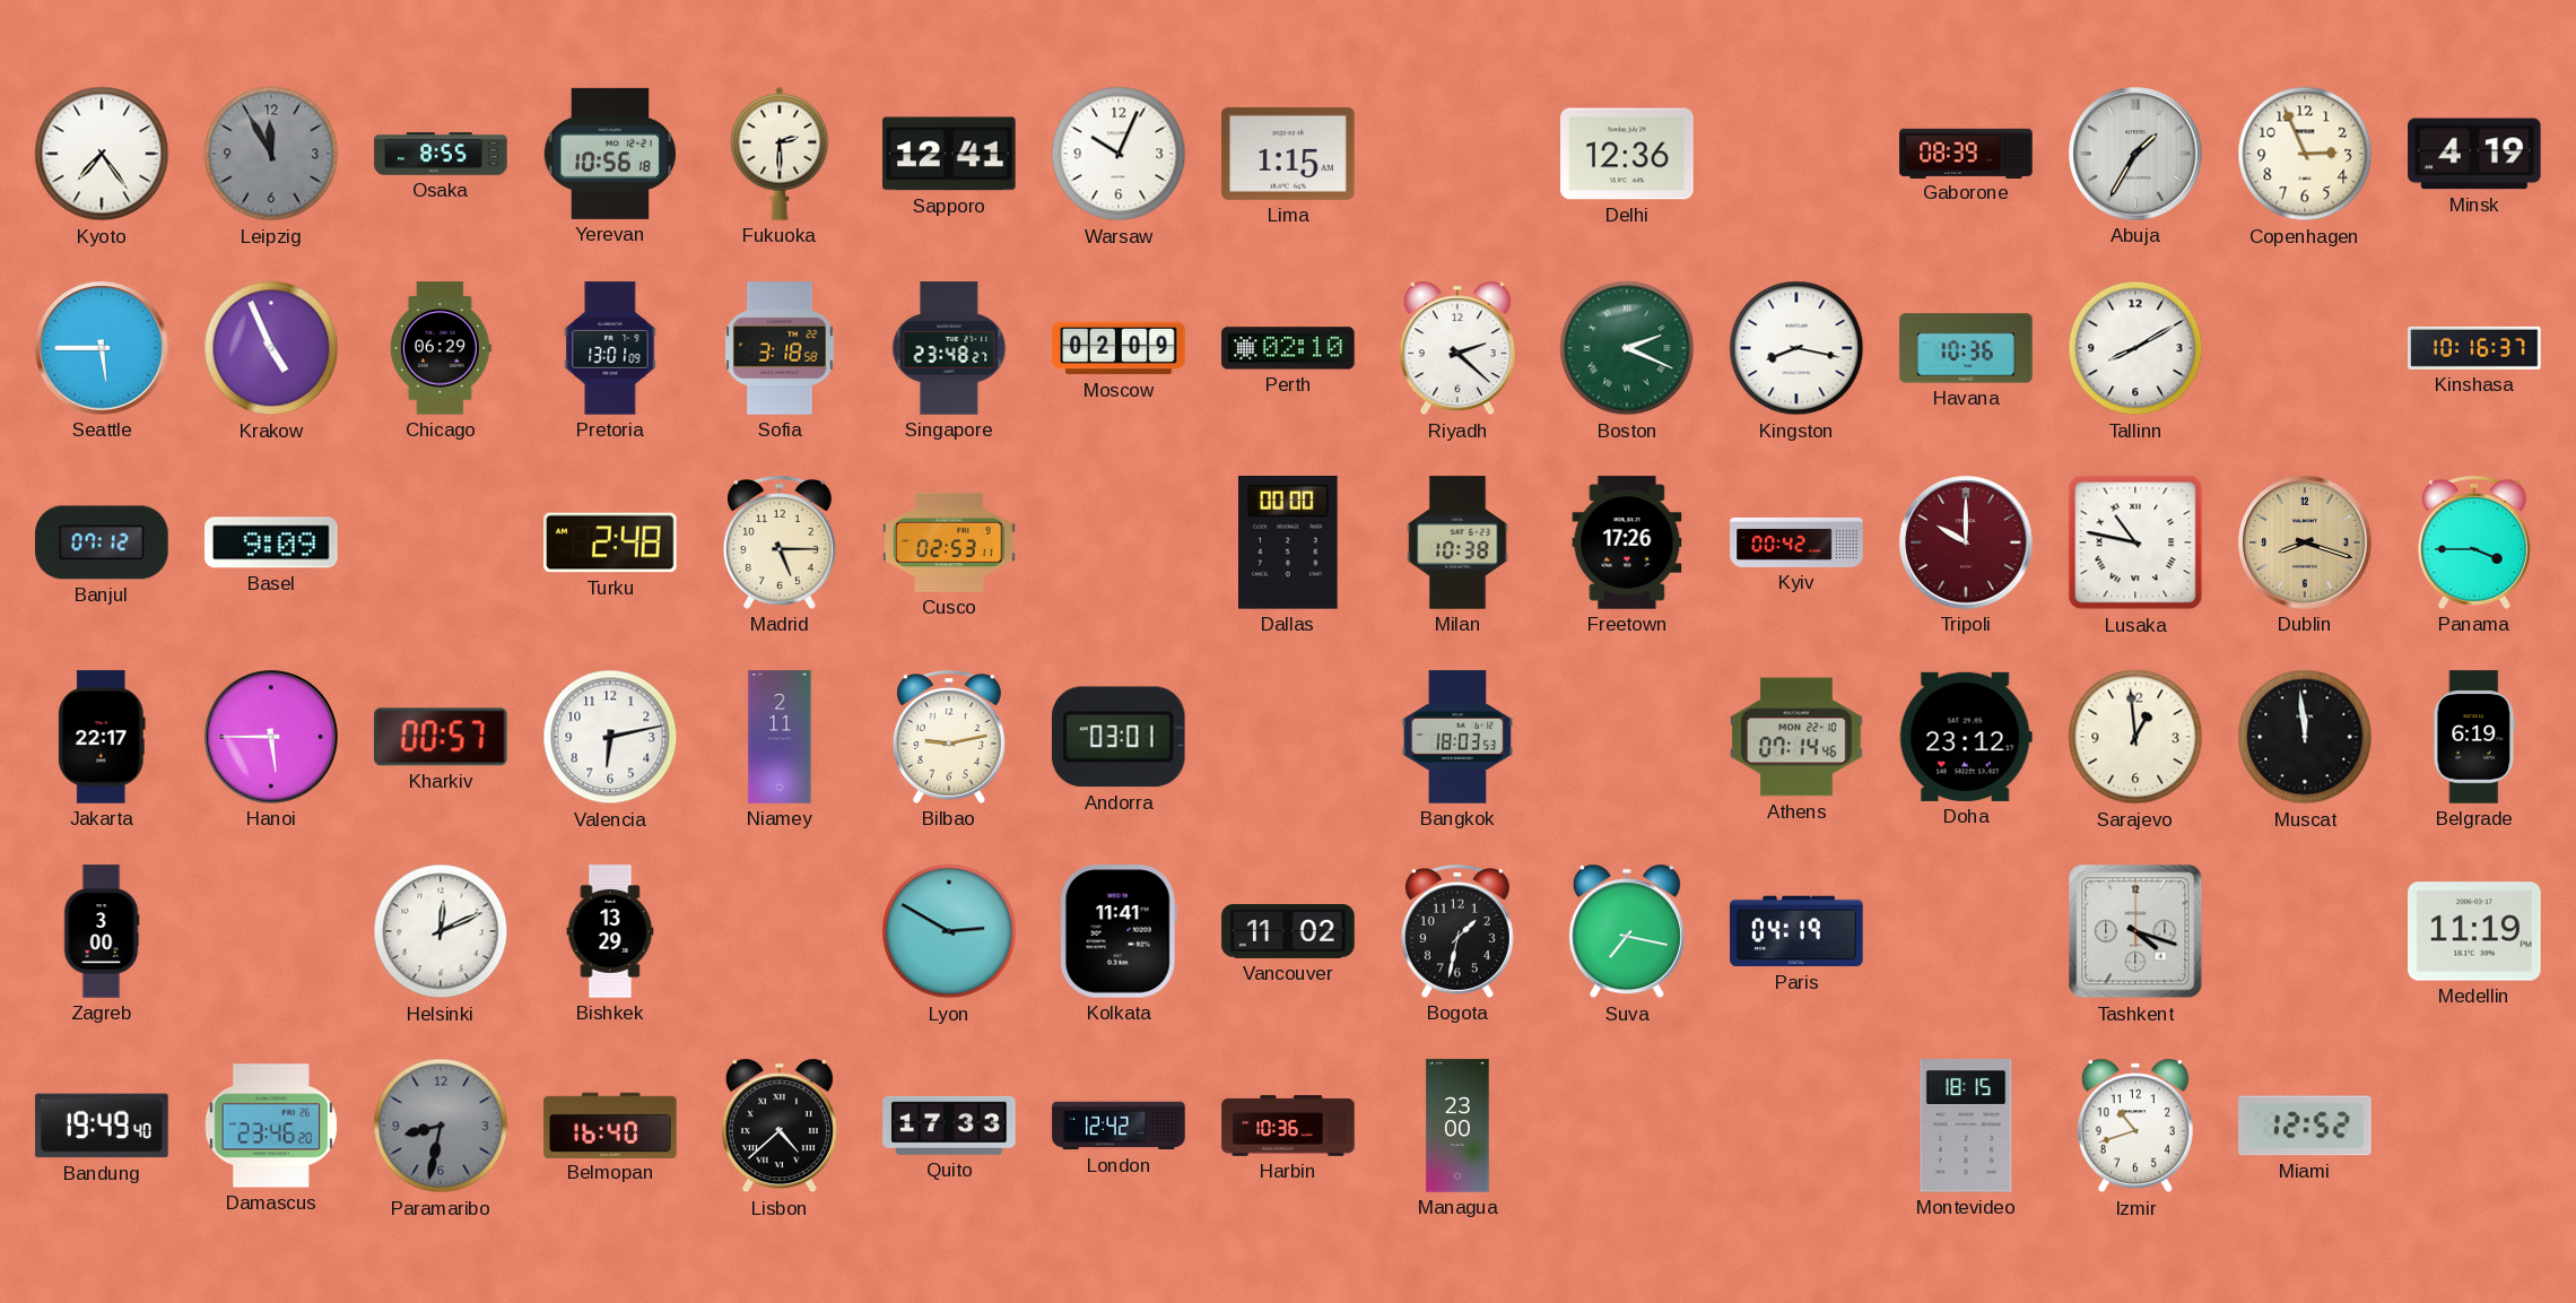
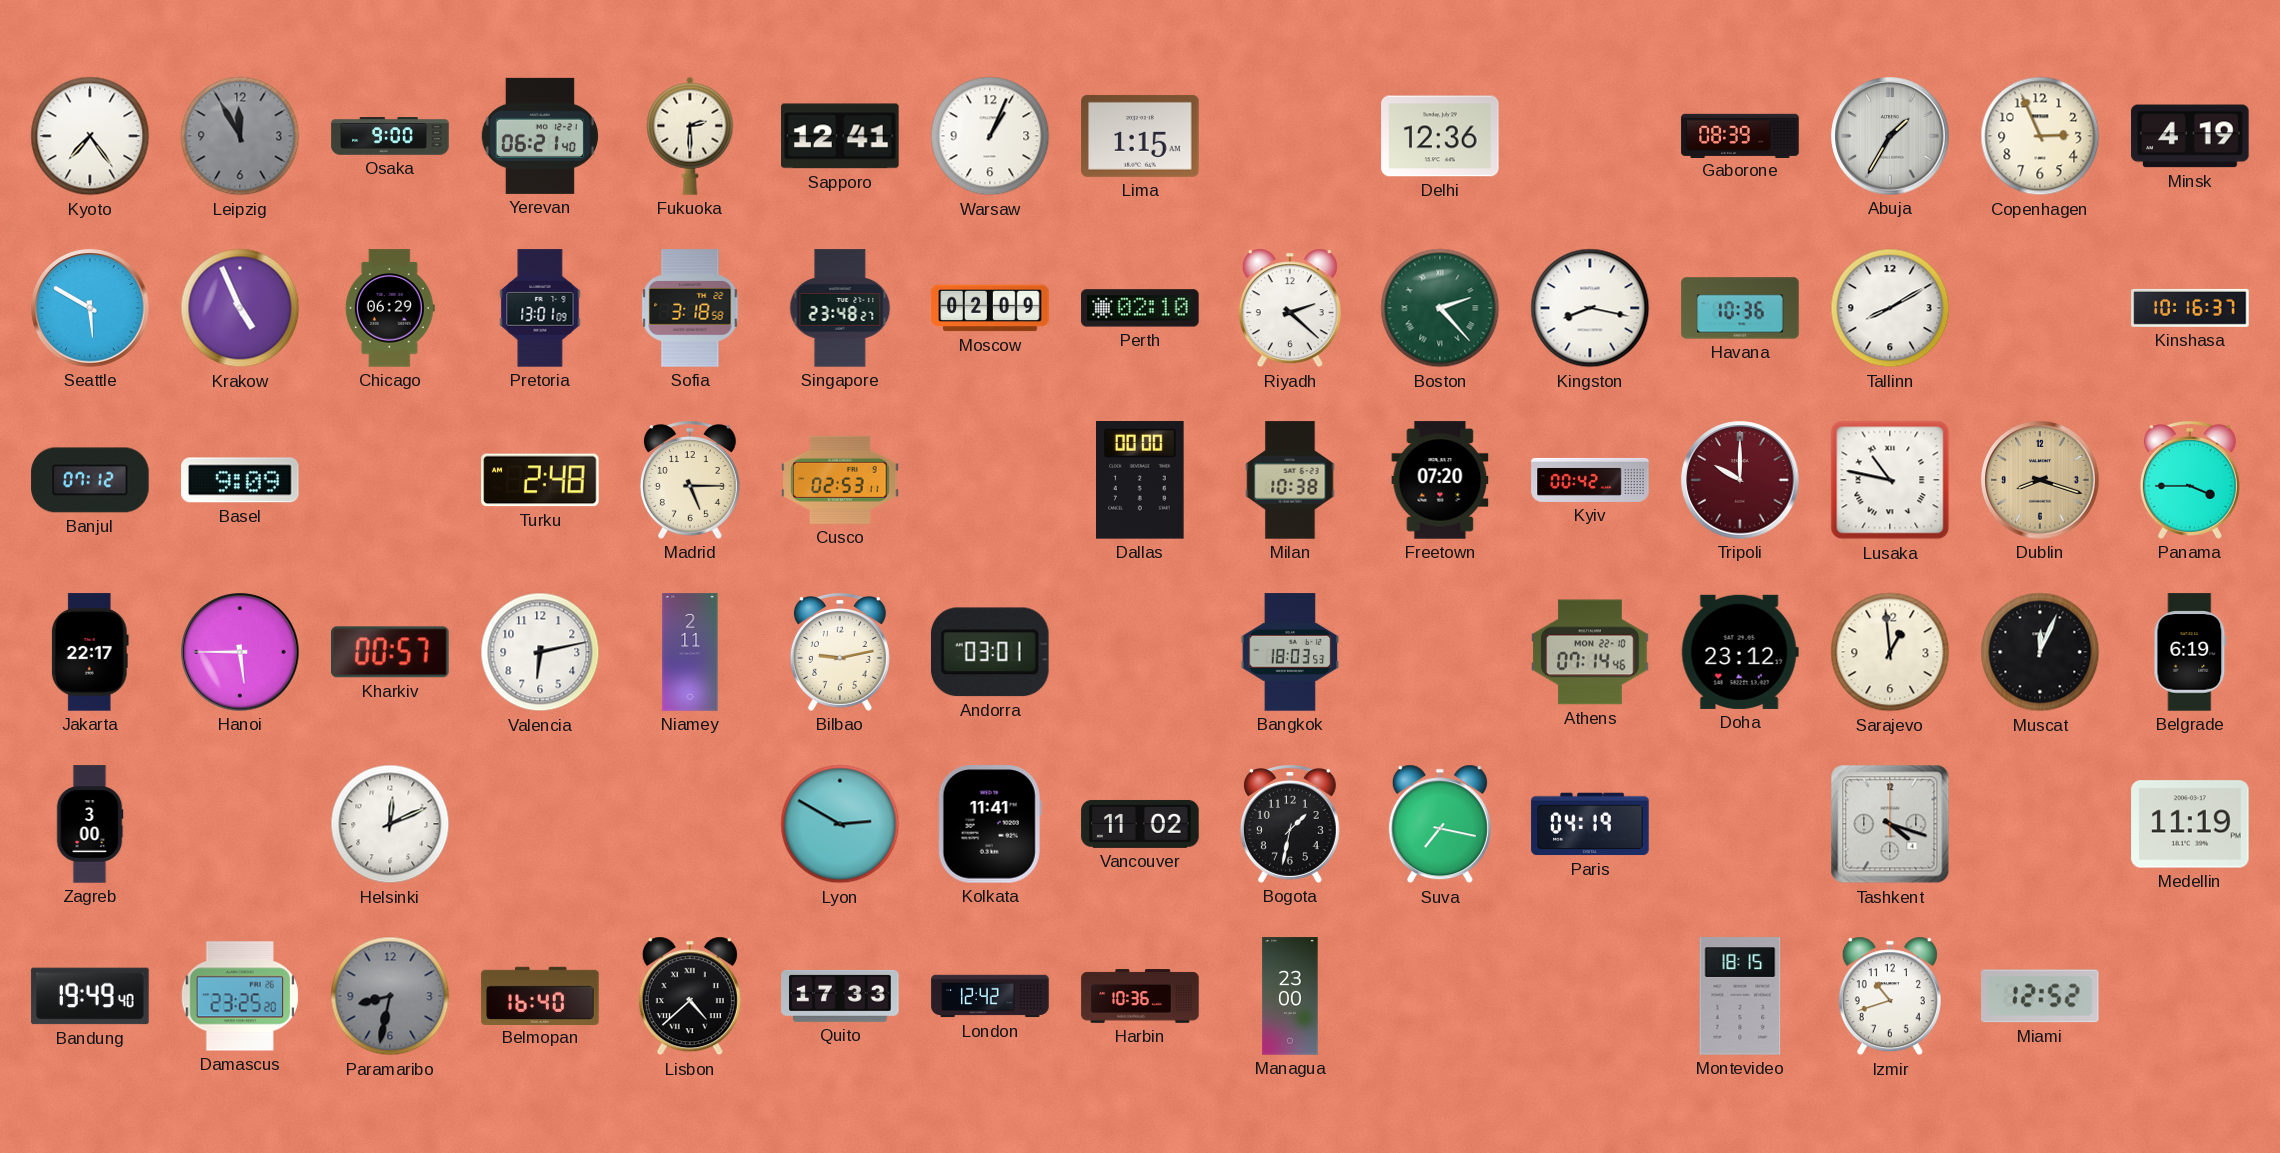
Osaka: 8:55 -> 9:00
Yerevan: 10:56 -> 06:21
Warsaw: 10:04 -> 1:04
Seattle: 5:45 -> 5:50
Boston: 2:19 -> 2:23
Freetown: 17:26 -> 07:20
Muscat: 11:59 -> 12:04
Bishkek: 13:29 -> none
Damascus: 23:46 -> 23:25
